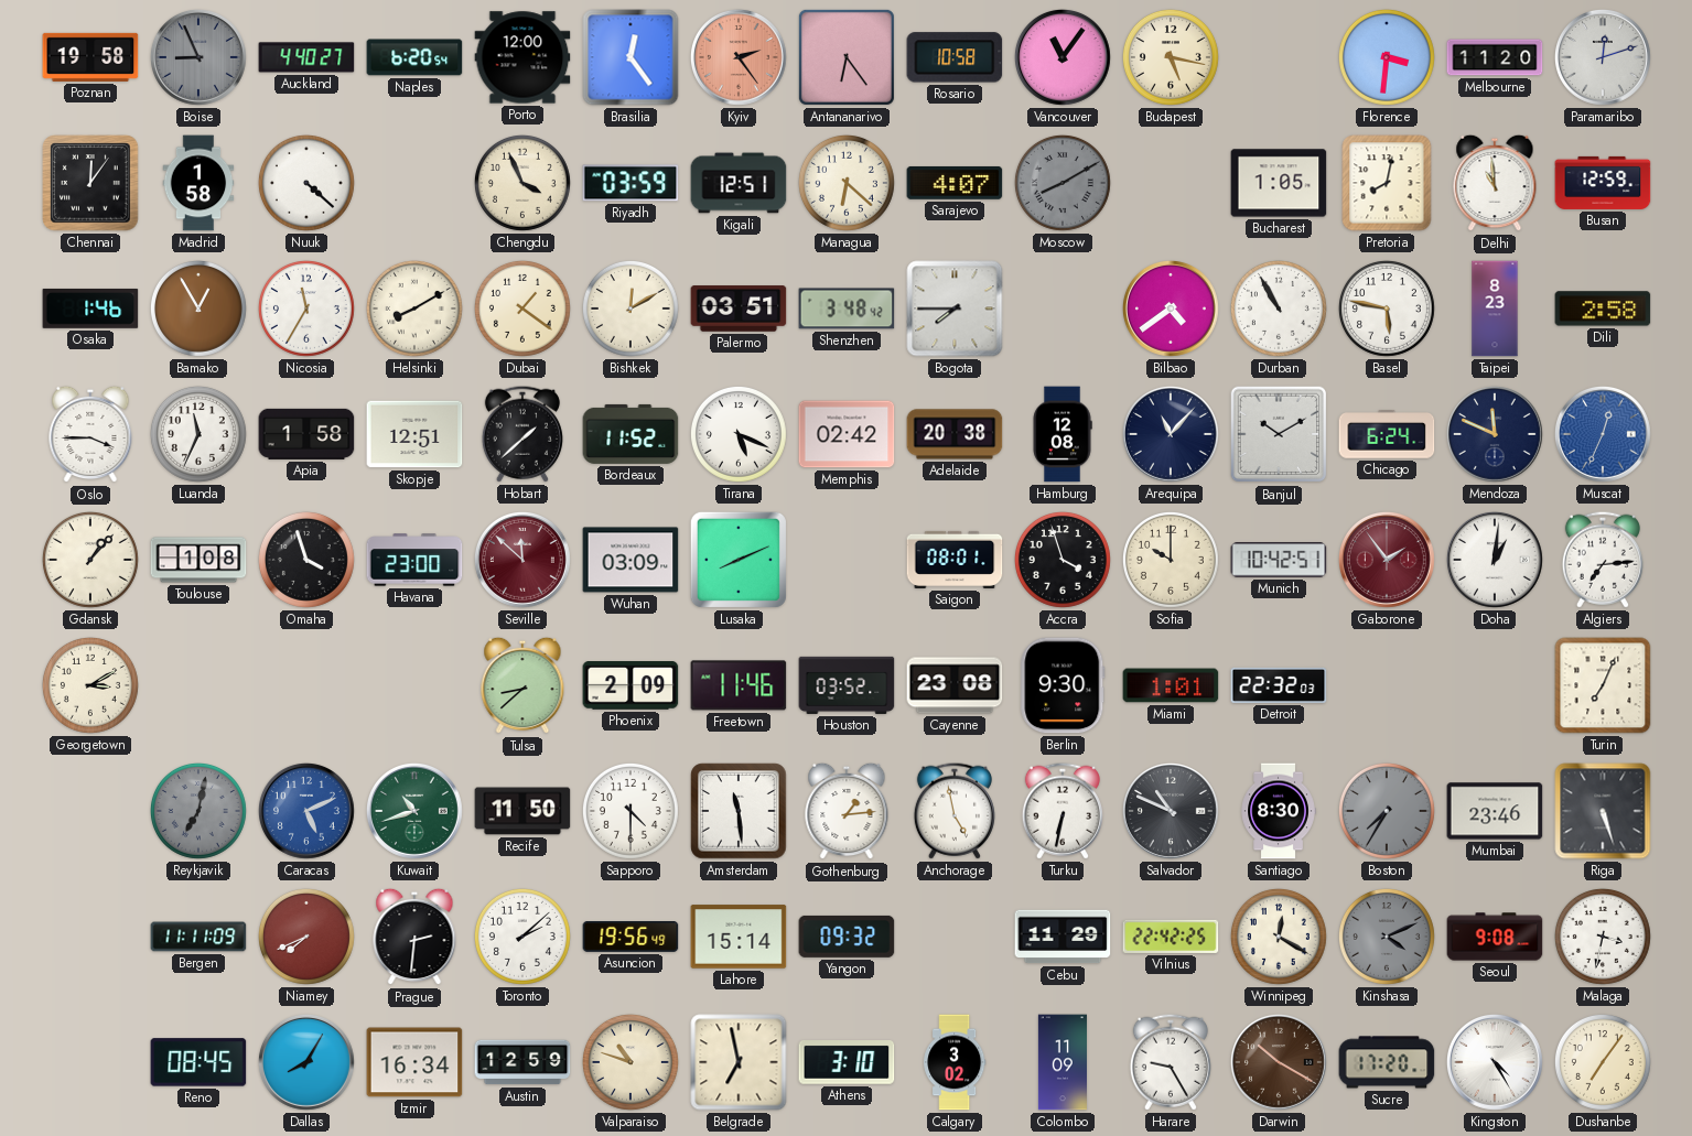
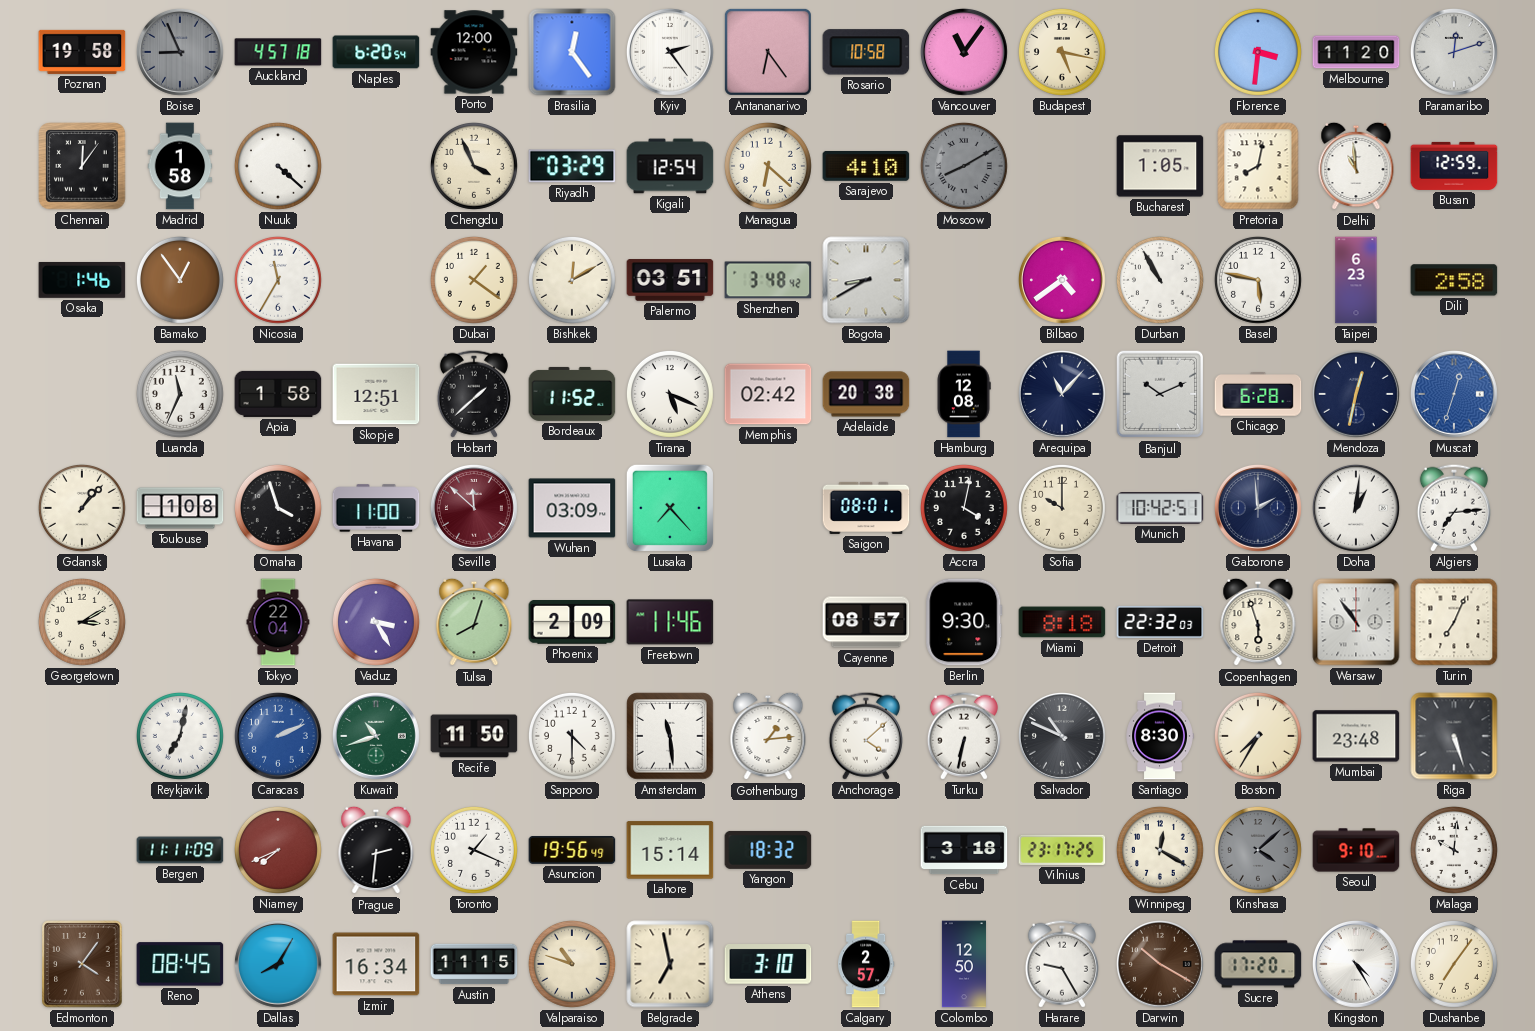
Auckland: 4:40 -> 4:57
Kyiv dial: salmon -> white
Riyadh: 03:59 -> 03:29
Kigali: 12:51 -> 12:54
Sarajevo: 4:07 -> 4:10
Bamako: 12:55 -> 12:54
Helsinki: 8:10 -> none
Bogota: 7:45 -> 8:40
Taipei: 8:23 -> 6:23
Oslo: 3:45 -> none
Banjul: 10:10 -> 10:11
Chicago: 6:24 -> 6:28
Mendoza: 11:49 -> 12:32
Muscat: 12:34 -> 12:33
Havana: 23:00 -> 11:00
Lusaka: 8:11 -> 7:23
Accra: 3:57 -> 4:02
Gaborone: 1:54 -> 1:59
Gaborone dial: burgundy -> navy
Tokyo: none -> 22:04
Vaduz: none -> 3:25
Tulsa: 8:38 -> 8:03
Houston: 03:52 -> none
Cayenne: 23:08 -> 08:57
Miami: 1:01 -> 8:18
Copenhagen: none -> 5:57
Warsaw: none -> 10:54
Reykjavik dial: grey -> white
Caracas: 5:11 -> 2:11
Anchorage: 4:58 -> 4:08
Boston dial: grey -> cream
Mumbai: 23:46 -> 23:48
Toronto: 2:08 -> 1:19
Yangon: 09:32 -> 18:32
Cebu: 11:29 -> 3:18
Vilnius: 22:42 -> 23:17
Kinshasa: 4:11 -> 4:08
Seoul: 9:08 -> 9:10
Malaga: 3:32 -> 10:01
Edmonton: none -> 4:06
Austin: 12:59 -> 11:15
Calgary: 3:02 -> 2:57
Colombo: 11:09 -> 12:50
